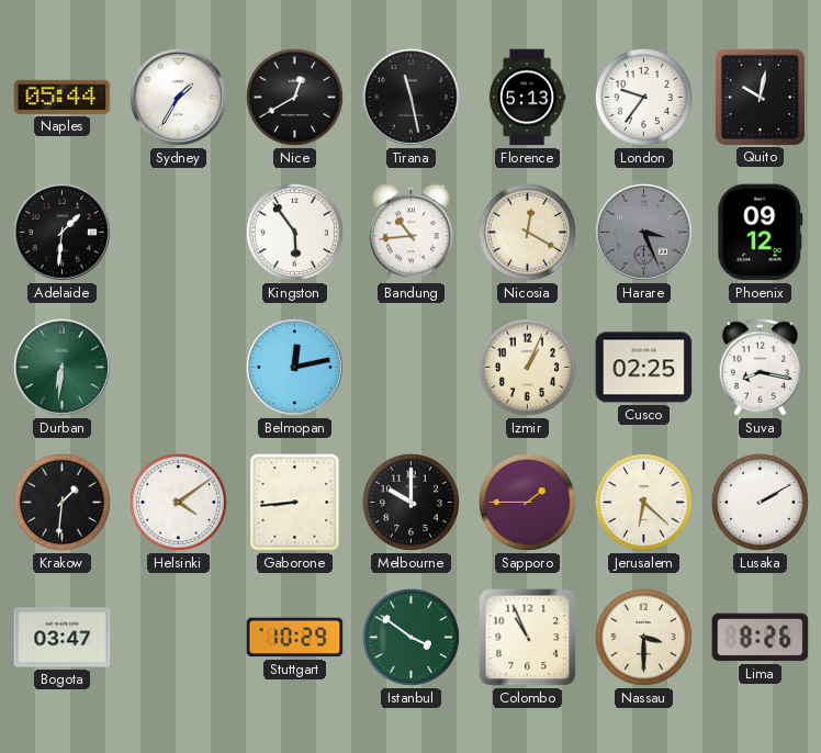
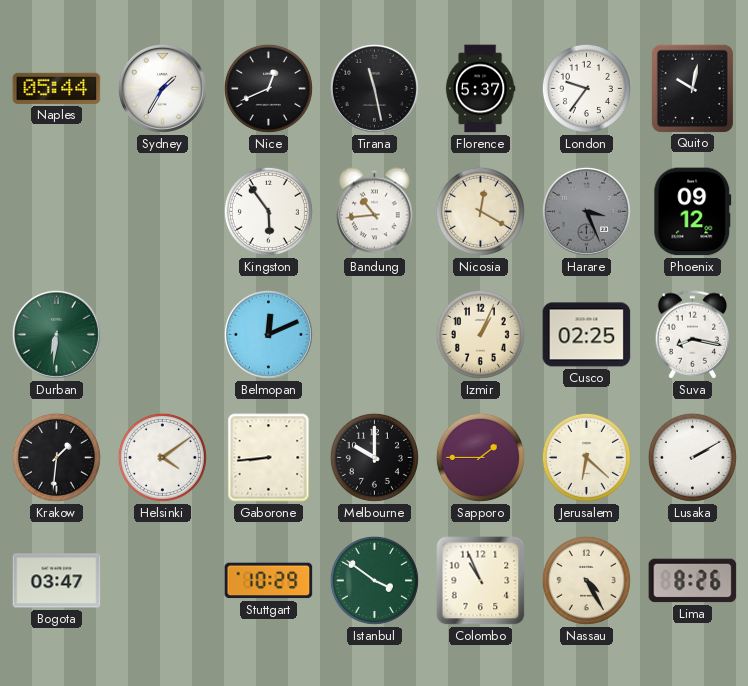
Nice: 12:40 -> 12:41
Florence: 5:13 -> 5:37
Adelaide: 1:31 -> none
Belmopan: 12:13 -> 12:11
Nassau: 3:30 -> 4:25
